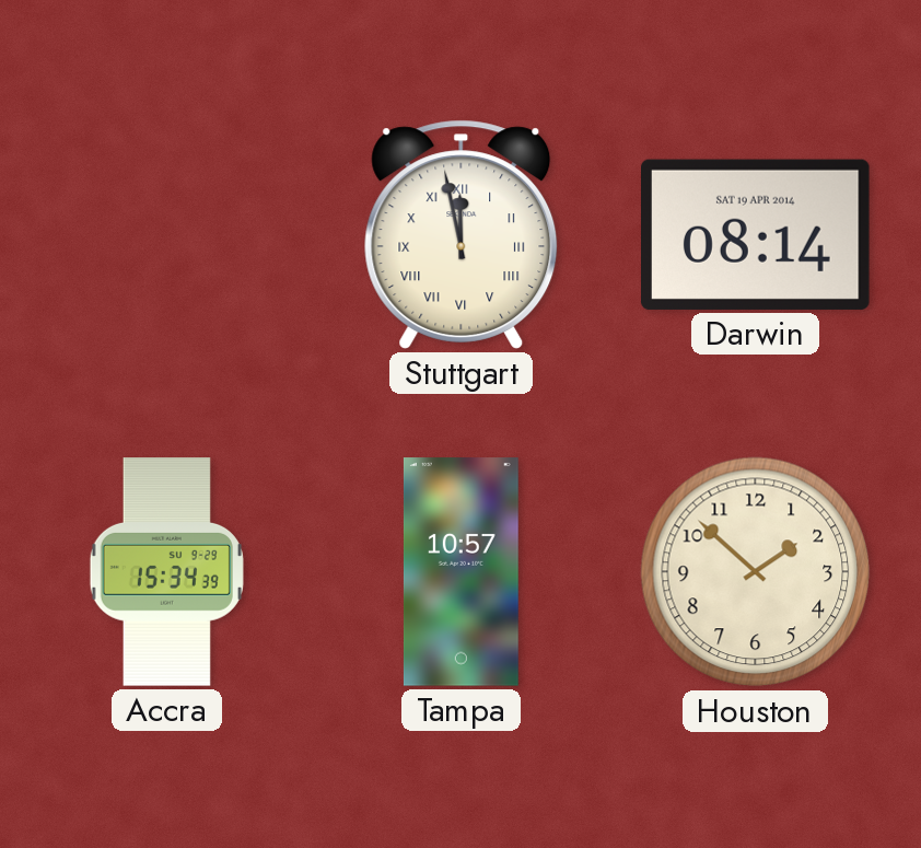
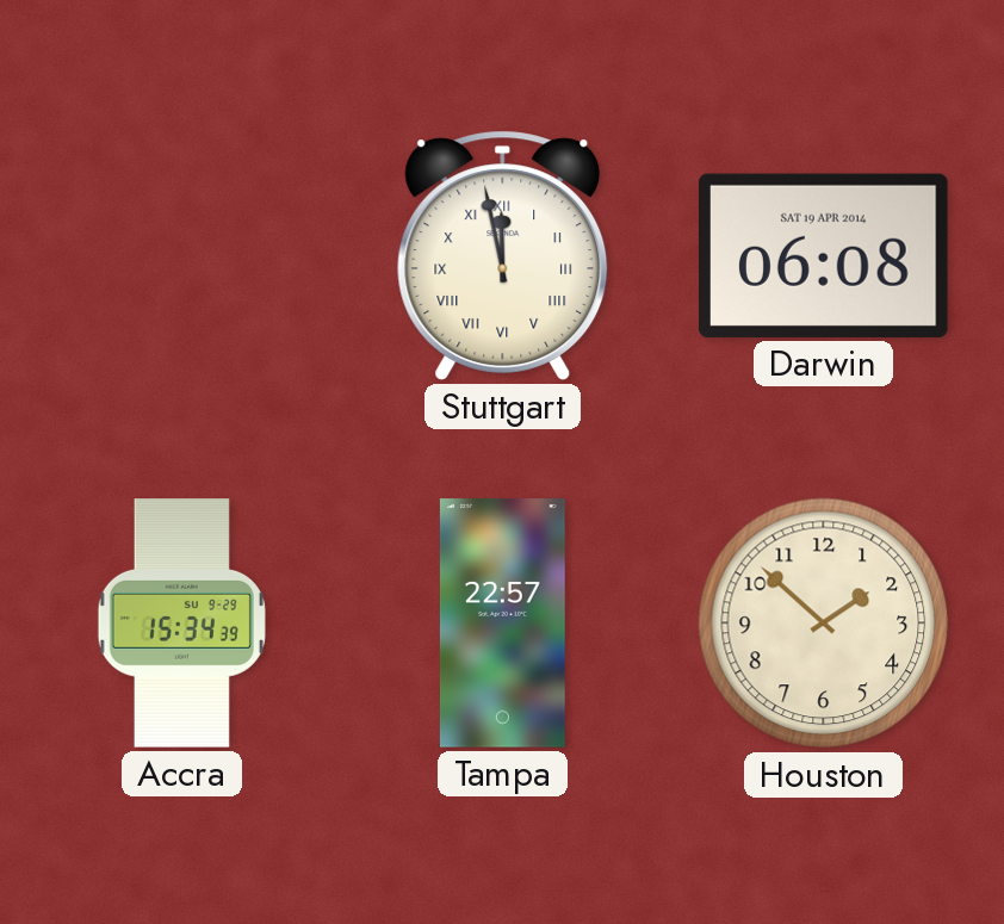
Darwin: 08:14 -> 06:08
Tampa: 10:57 -> 22:57
